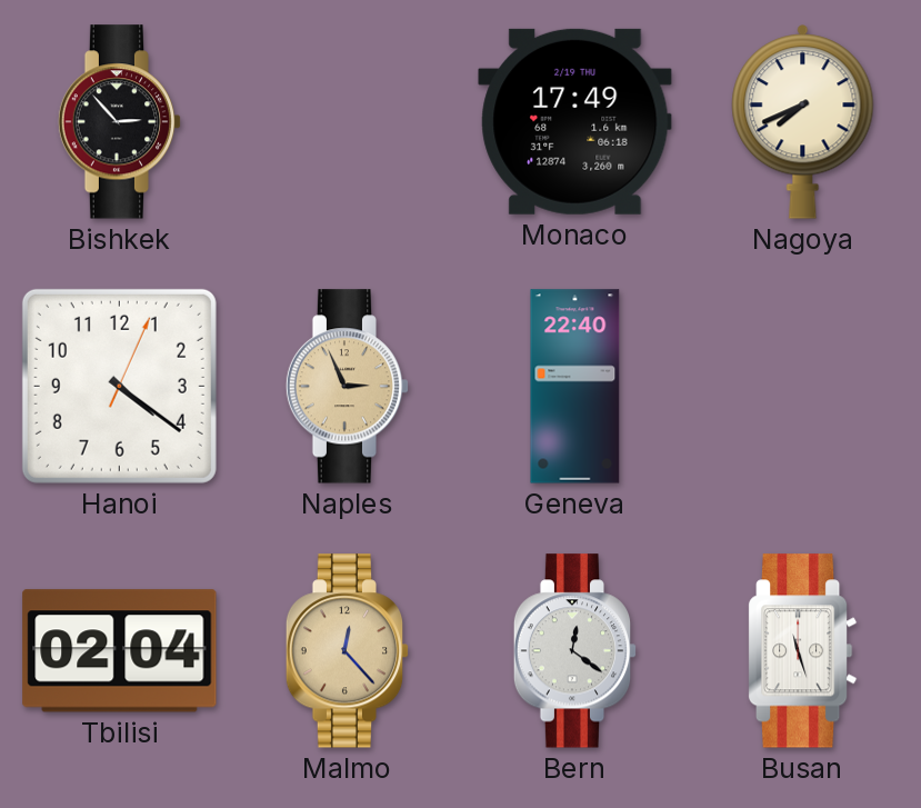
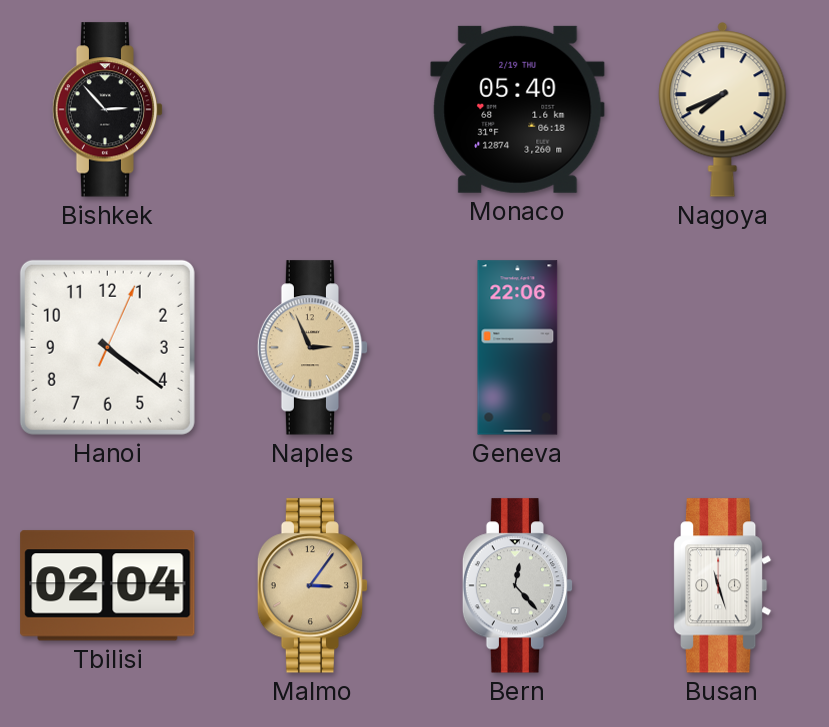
Monaco: 17:49 -> 05:40
Geneva: 22:40 -> 22:06
Malmo: 12:23 -> 3:06
Bern: 12:21 -> 12:23
